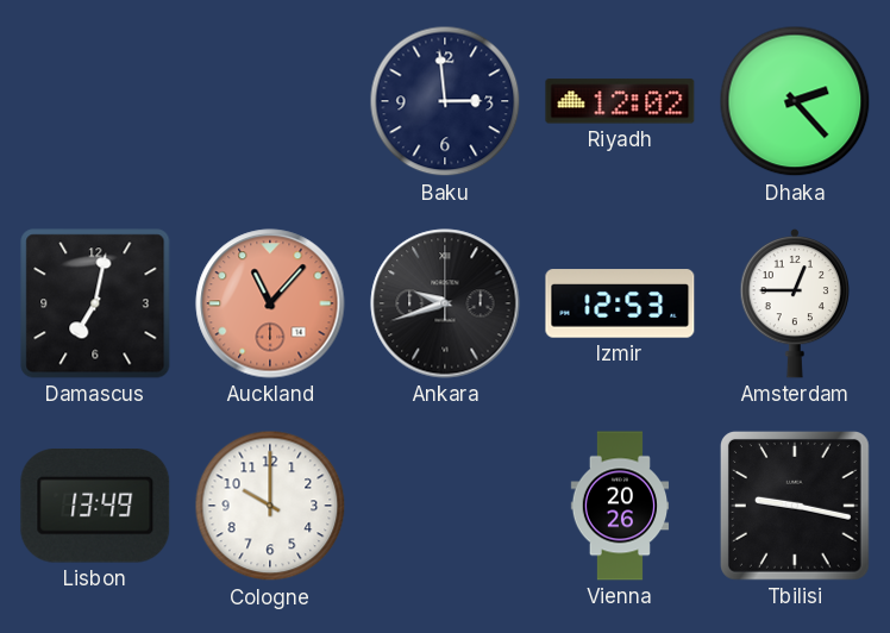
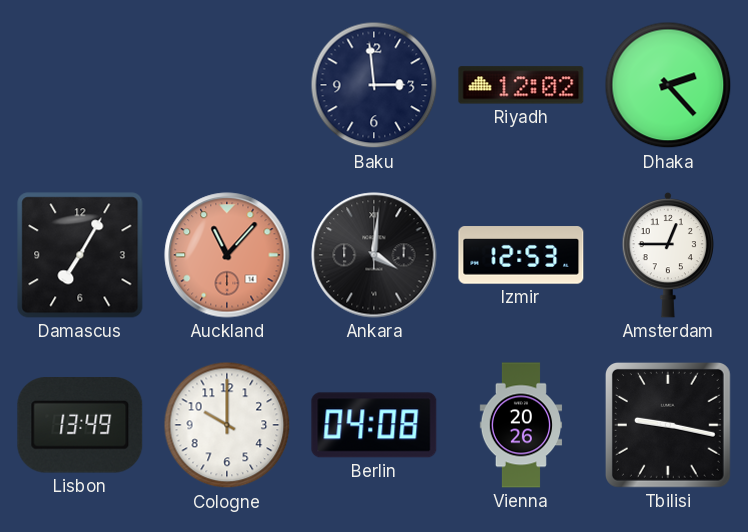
Damascus: 7:02 -> 7:05
Ankara: 9:42 -> 4:01
Berlin: none -> 04:08
